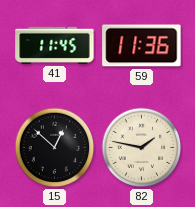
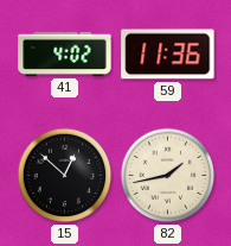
41: 11:45 -> 4:02
82: 1:47 -> 1:43
